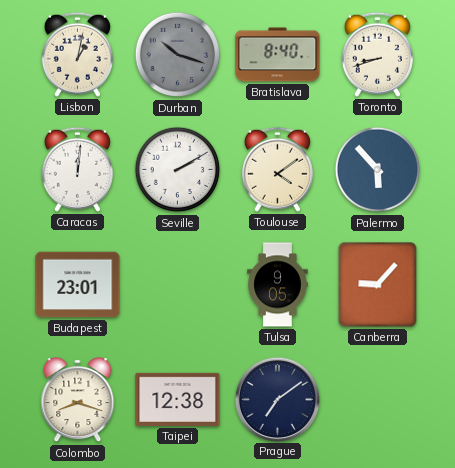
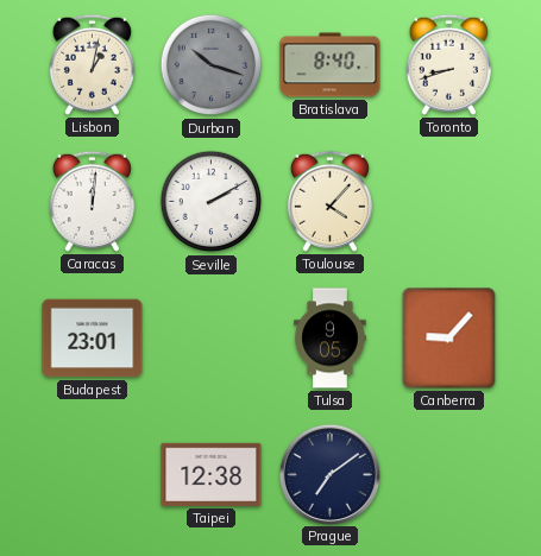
Toulouse: 4:09 -> 4:07
Palermo: 5:53 -> none
Colombo: 8:18 -> none
